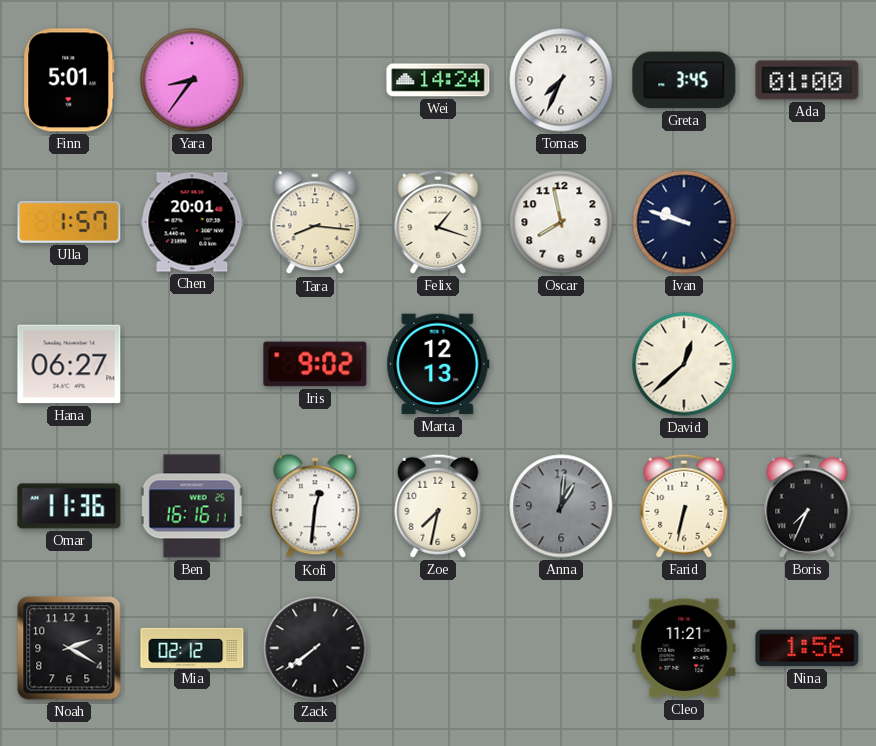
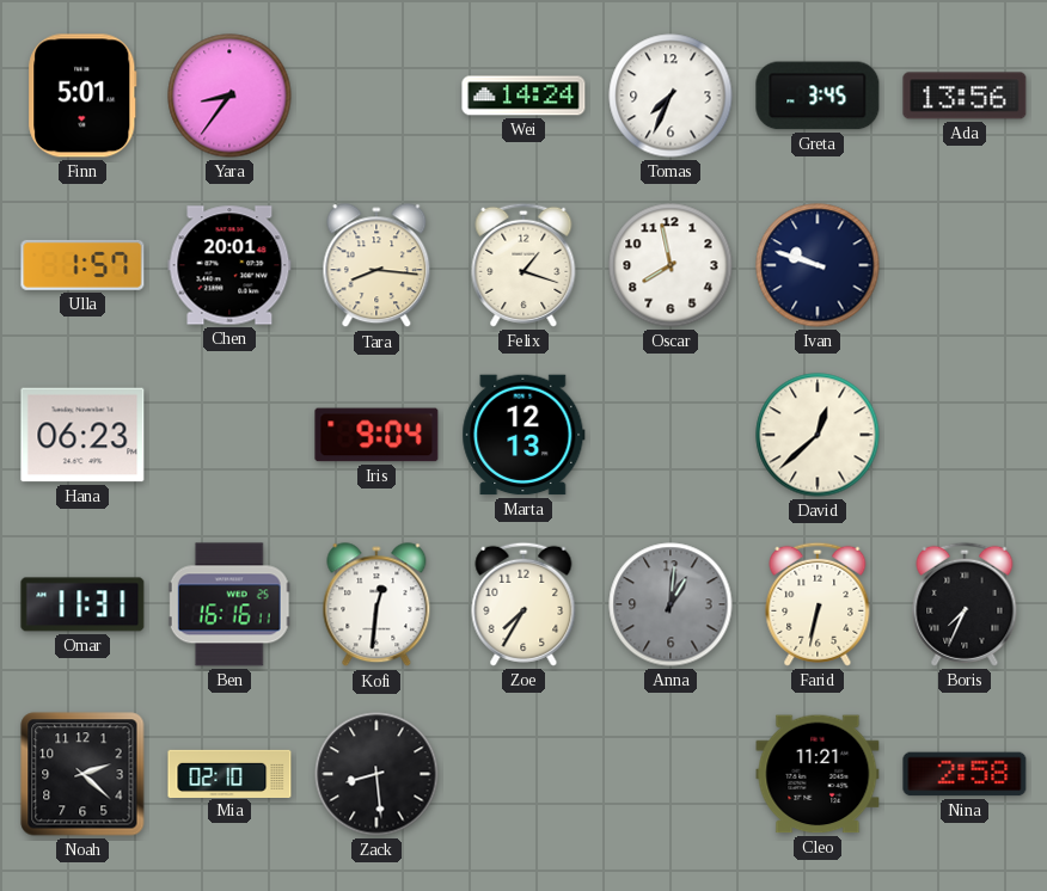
Ada: 01:00 -> 13:56
Hana: 06:27 -> 06:23
Iris: 9:02 -> 9:04
Omar: 11:36 -> 11:31
Zoe: 7:32 -> 7:35
Noah: 2:20 -> 2:22
Mia: 02:12 -> 02:10
Zack: 7:39 -> 8:29
Nina: 1:56 -> 2:58
